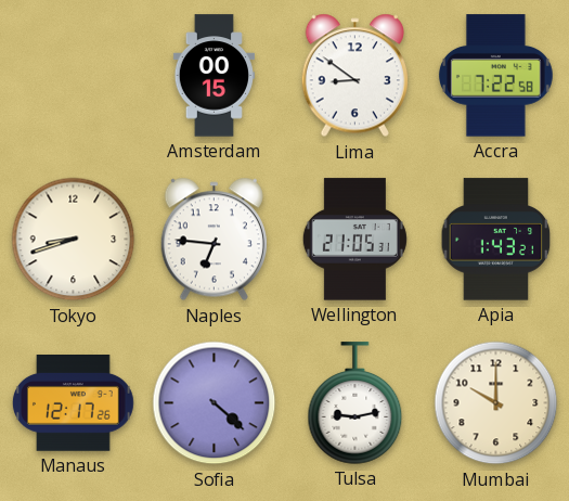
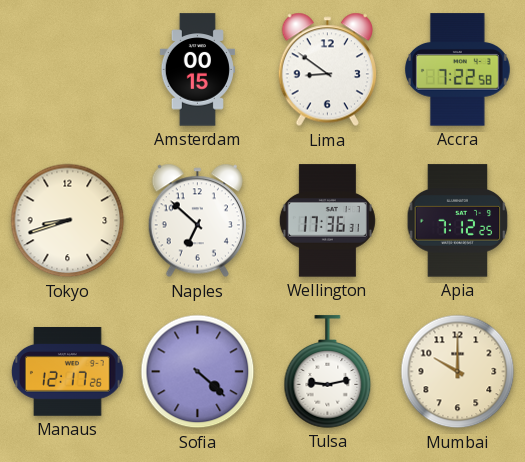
Naples: 6:46 -> 6:52
Wellington: 21:05 -> 17:36
Apia: 1:43 -> 7:12
